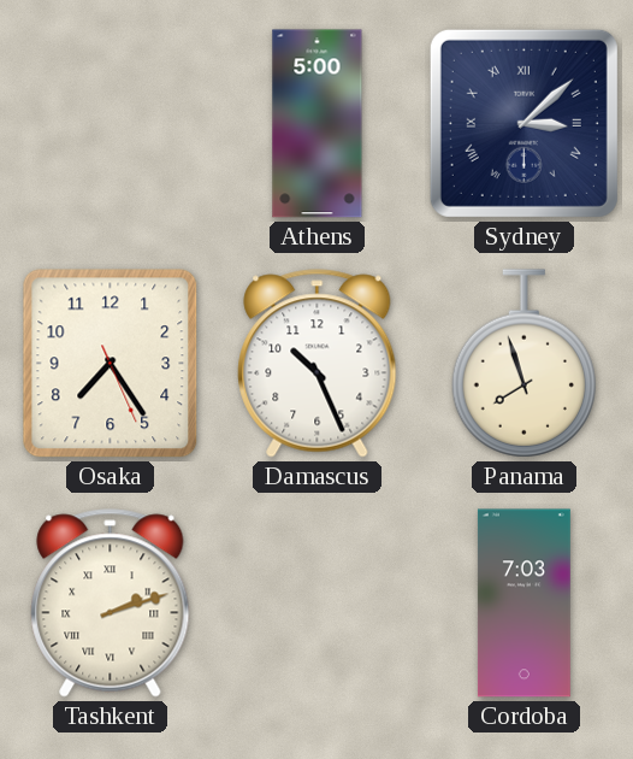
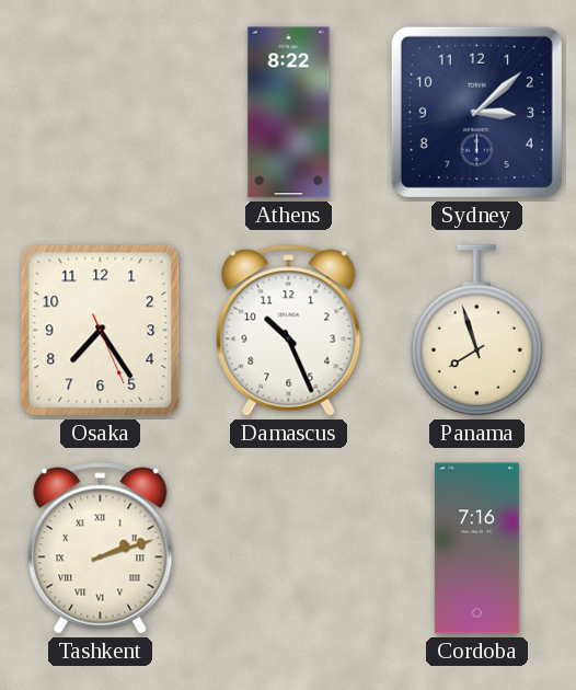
Athens: 5:00 -> 8:22
Sydney numerals: Roman -> Arabic
Cordoba: 7:03 -> 7:16
